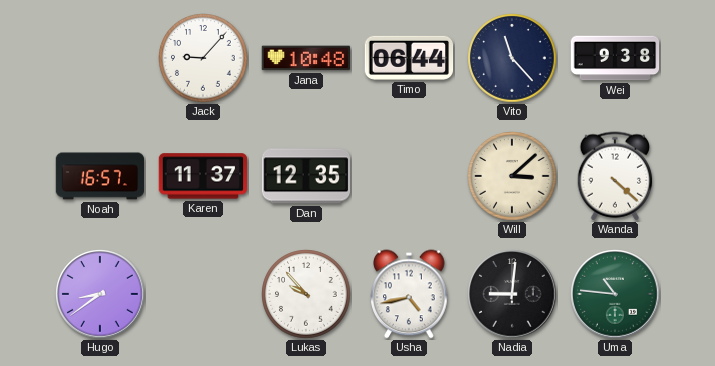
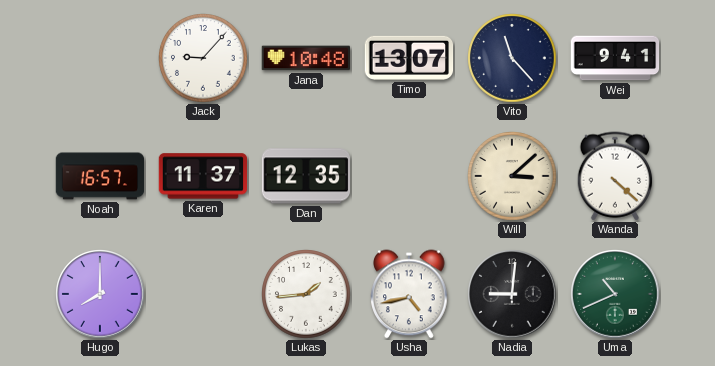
Timo: 06:44 -> 13:07
Wei: 9:38 -> 9:41
Hugo: 8:39 -> 8:00
Lukas: 9:53 -> 1:44
Uma: 10:46 -> 10:41
